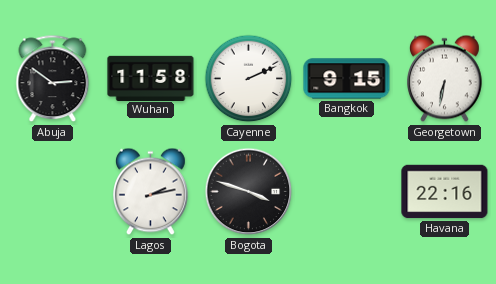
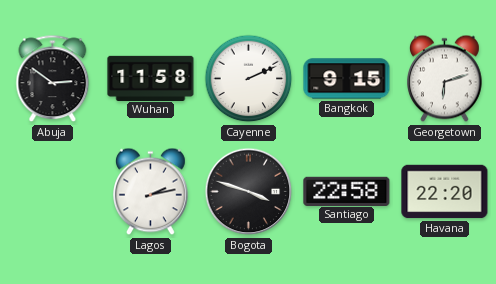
Georgetown: 6:32 -> 6:12
Santiago: none -> 22:58
Havana: 22:16 -> 22:20
